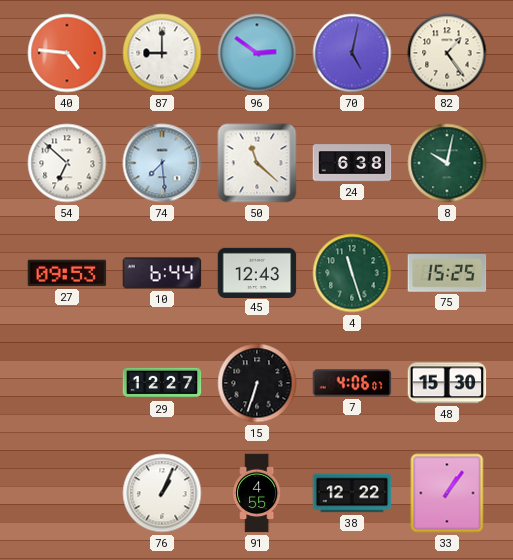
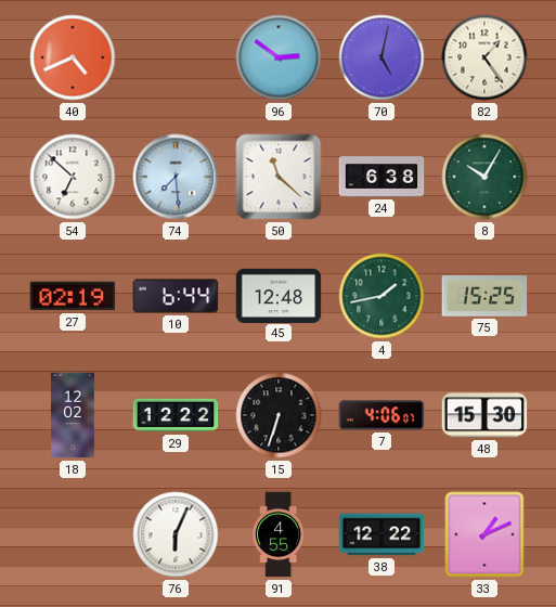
40: 4:46 -> 4:41
87: 9:00 -> none
8: 10:02 -> 10:05
27: 09:53 -> 02:19
45: 12:43 -> 12:48
4: 11:27 -> 1:43
18: none -> 12:02
29: 12:27 -> 12:22
76: 1:04 -> 6:04
33: 1:06 -> 1:11
